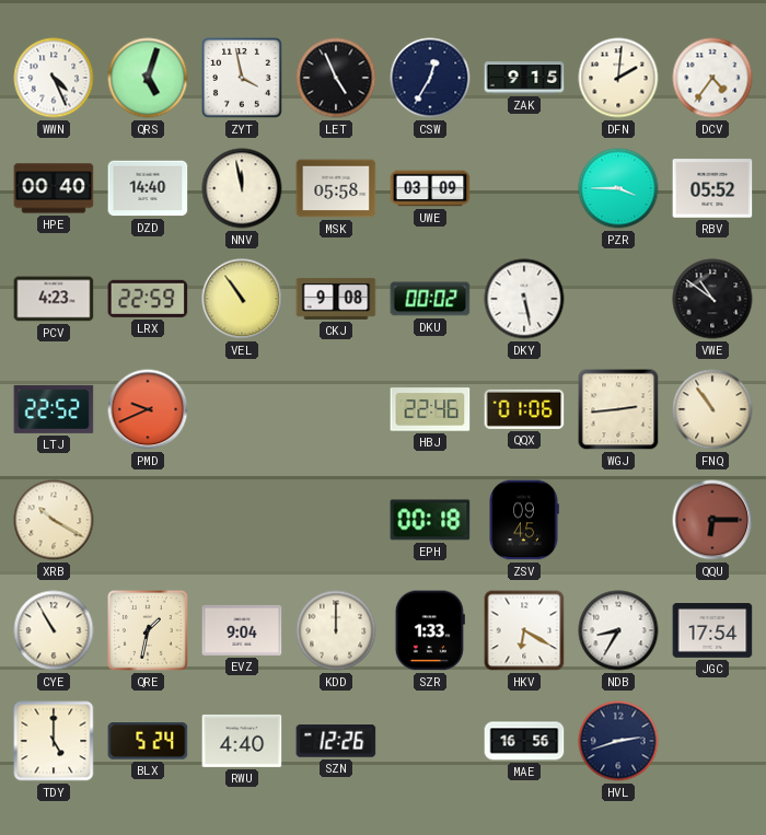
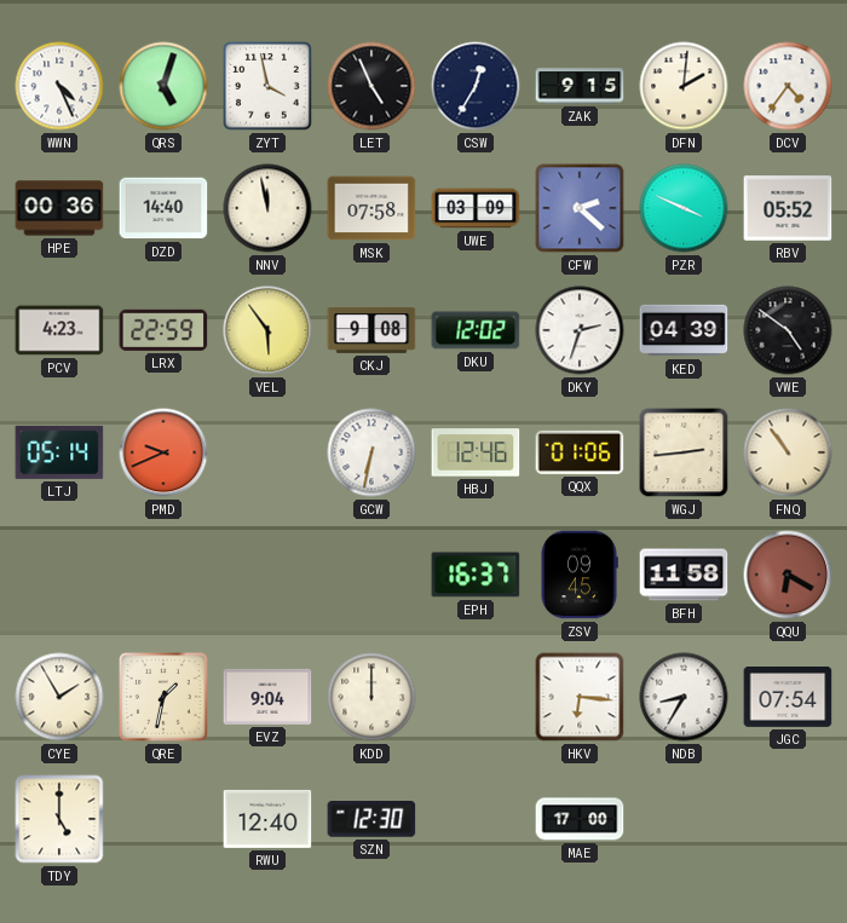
HPE: 00:40 -> 00:36
MSK: 05:58 -> 07:58
CFW: none -> 2:22
PZR: 3:45 -> 3:49
VEL: 10:54 -> 5:54
DKU: 00:02 -> 12:02
DKY: 5:28 -> 2:33
KED: none -> 04:39
VWE: 10:51 -> 4:51
LTJ: 22:52 -> 05:14
GCW: none -> 6:32
HBJ: 22:46 -> 12:46
XRB: 10:20 -> none
EPH: 00:18 -> 16:37
BFH: none -> 11:58
QQU: 6:15 -> 6:20
CYE: 10:55 -> 1:55
SZR: 1:33 -> none
HKV: 6:20 -> 6:16
JGC: 17:54 -> 07:54
BLX: 5:24 -> none
RWU: 4:40 -> 12:40
SZN: 12:26 -> 12:30
MAE: 16:56 -> 17:00
HVL: 2:42 -> none
